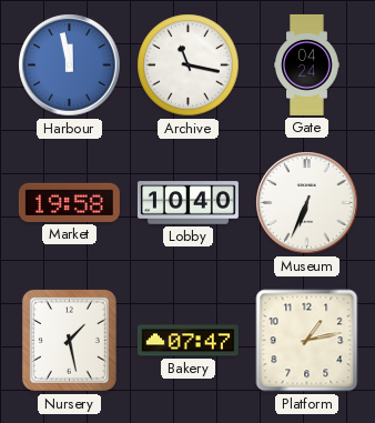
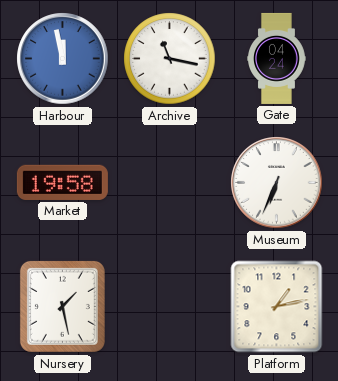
Lobby: 10:40 -> none
Bakery: 07:47 -> none
